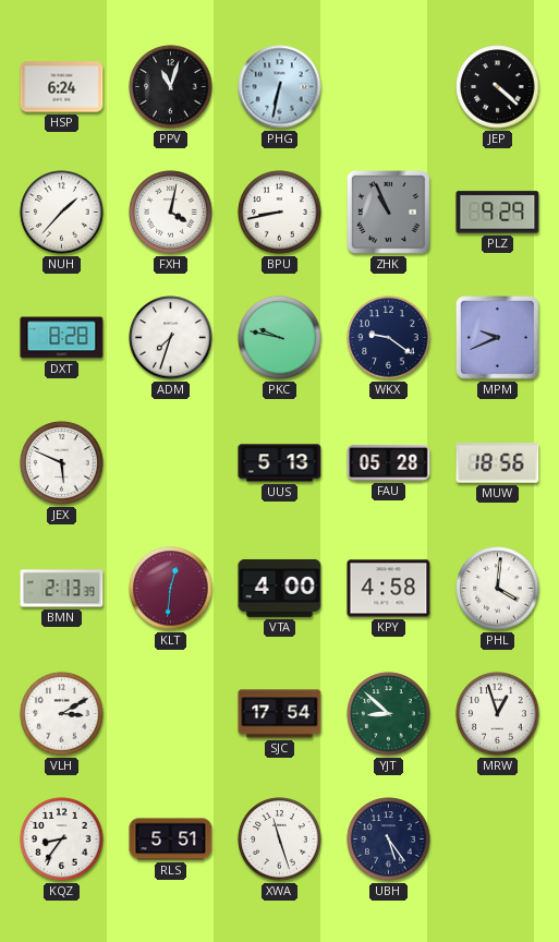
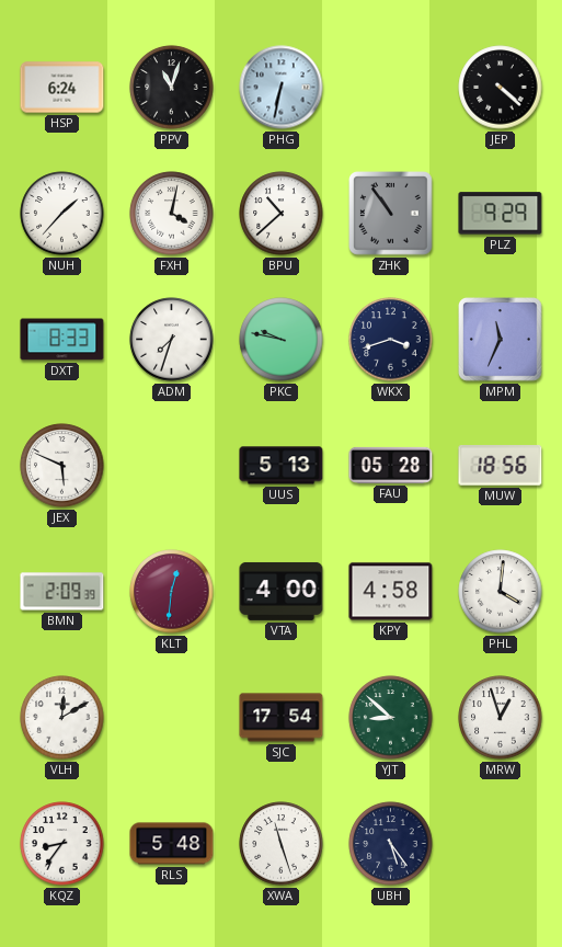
BPU: 8:43 -> 10:38
ZHK: 10:56 -> 10:54
DXT: 8:28 -> 8:33
WKX: 9:21 -> 3:42
MPM: 9:41 -> 11:34
BMN: 2:13 -> 2:09
VLH: 3:10 -> 12:10
RLS: 5:51 -> 5:48
